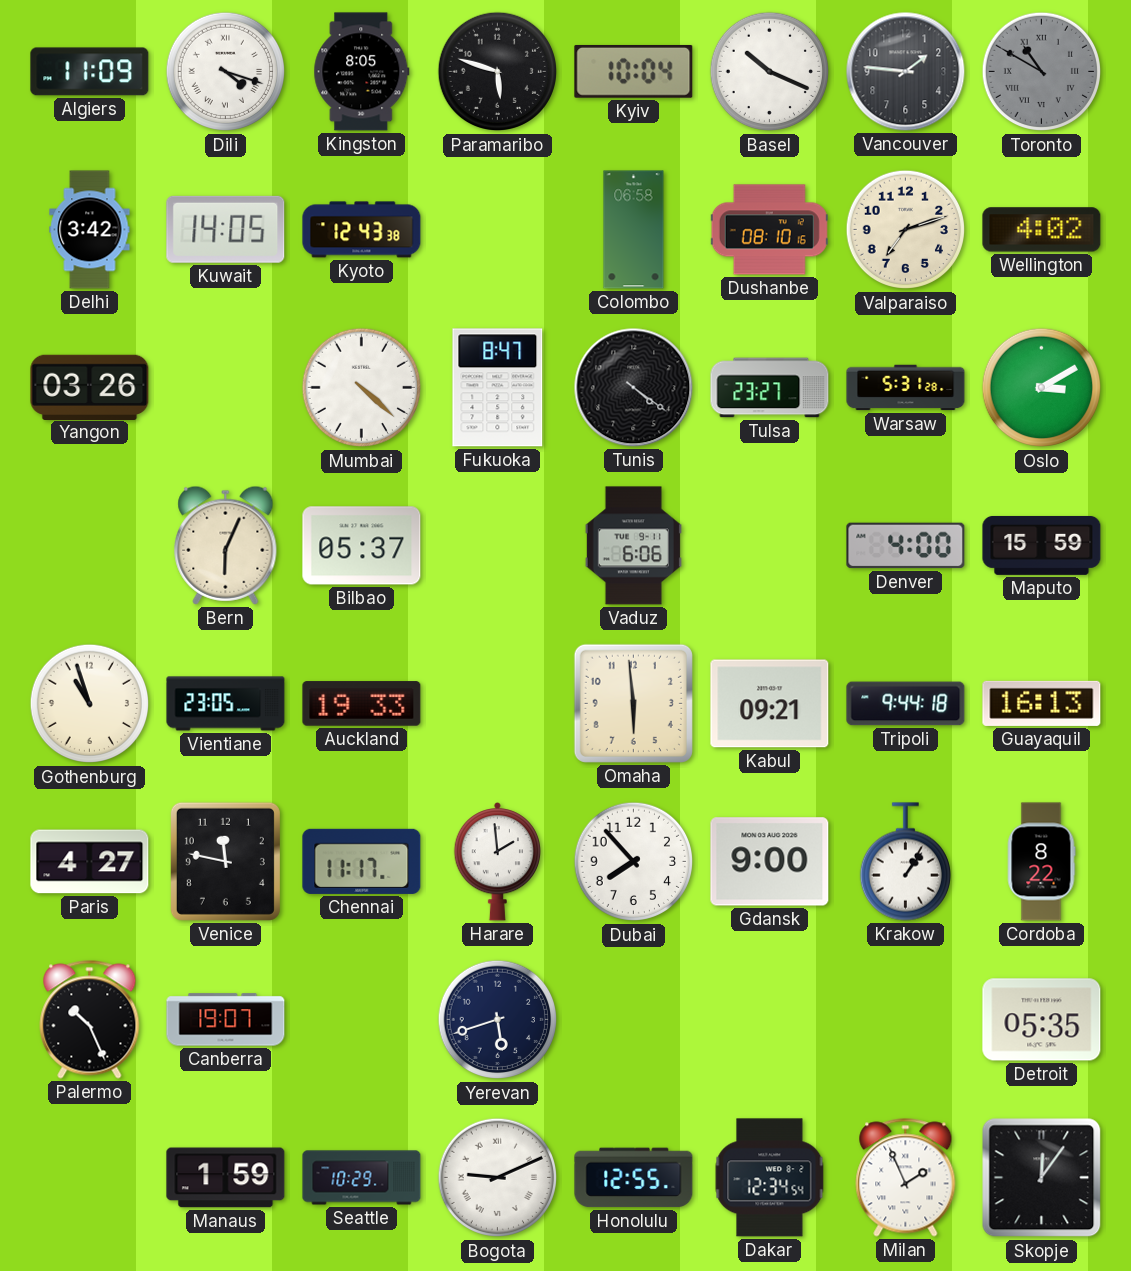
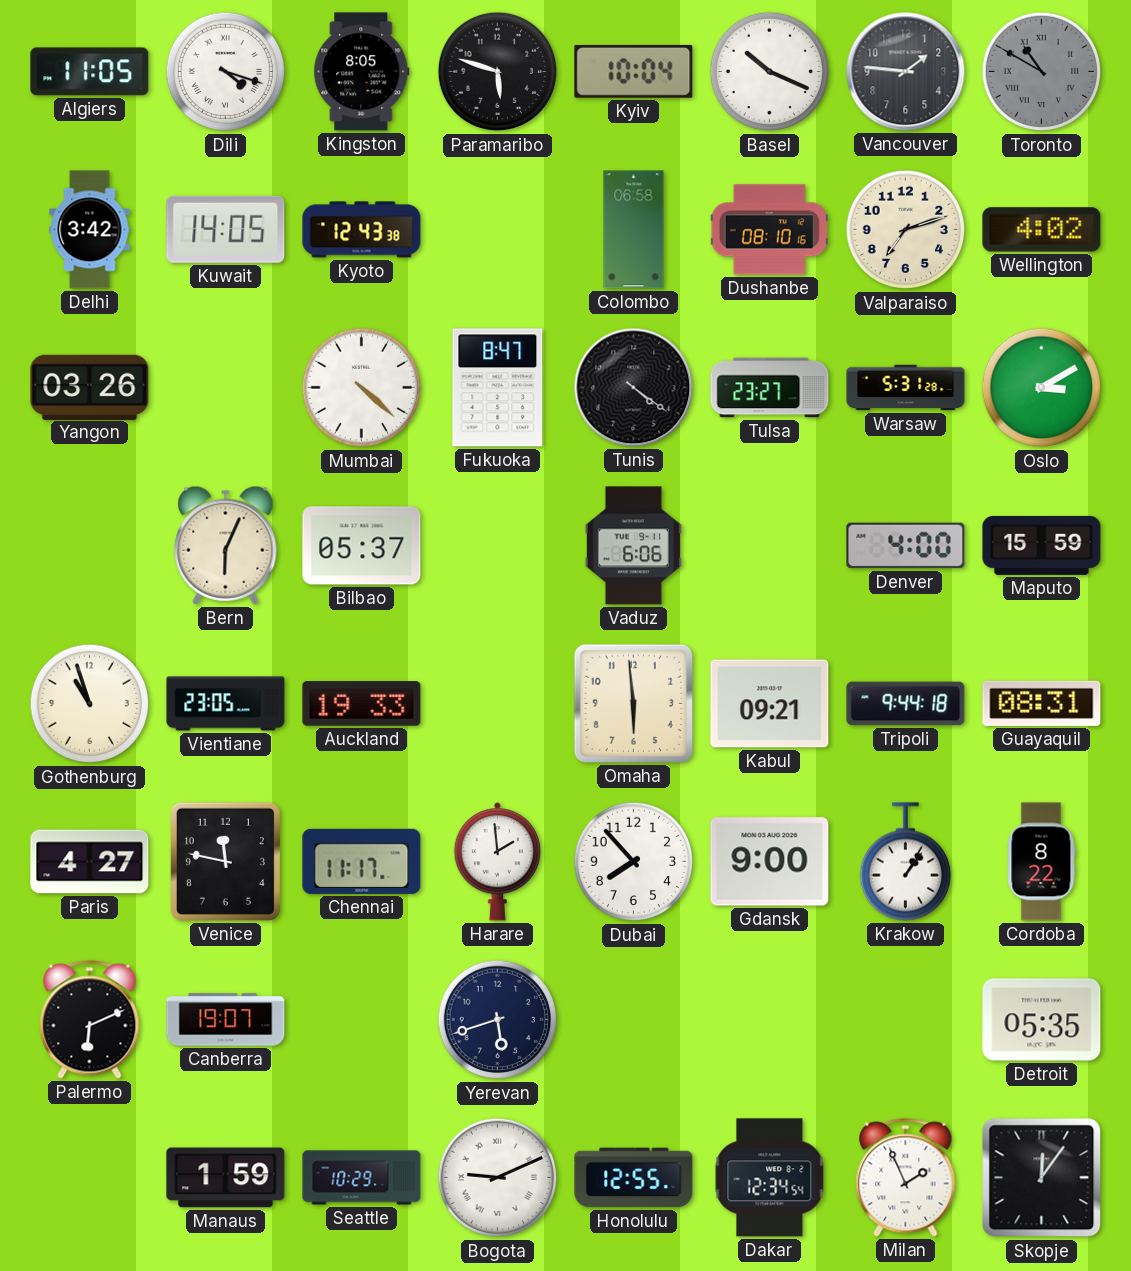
Algiers: 11:09 -> 11:05
Guayaquil: 16:13 -> 08:31
Palermo: 10:26 -> 6:11
